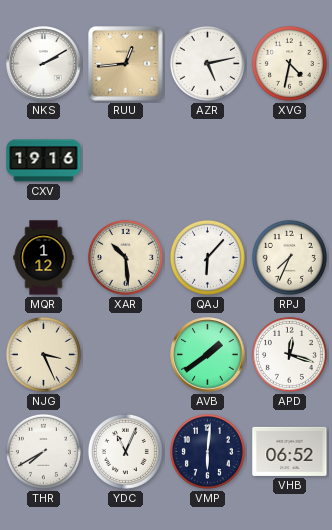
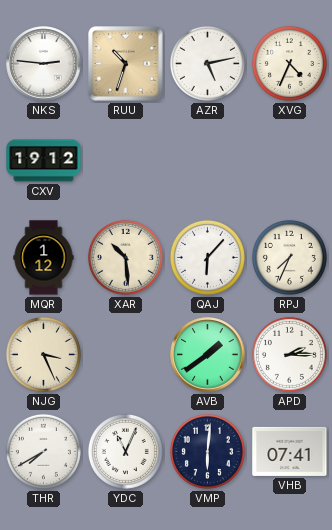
NKS: 2:10 -> 2:46
RUU: 12:44 -> 10:33
XVG: 4:32 -> 4:34
CXV: 19:16 -> 19:12
APD: 12:18 -> 2:15
VHB: 06:52 -> 07:41
